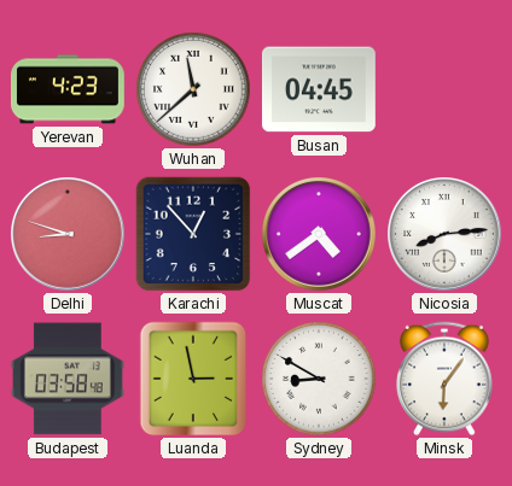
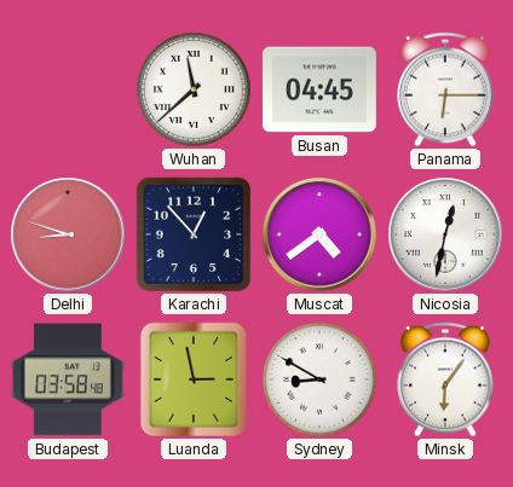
Yerevan: 4:23 -> none
Panama: none -> 6:15
Nicosia: 8:14 -> 12:32
